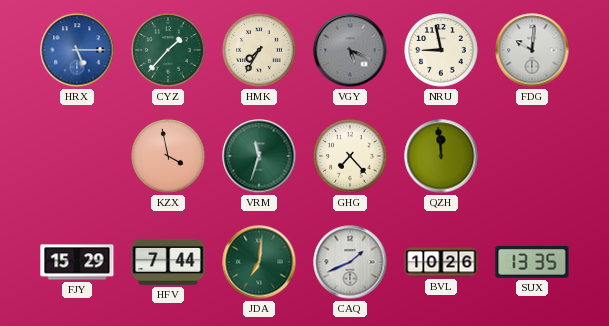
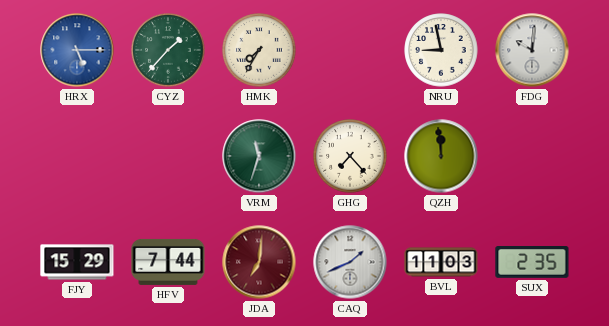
VGY: 5:19 -> none
KZX: 3:58 -> none
JDA dial: green -> burgundy
BVL: 10:26 -> 11:03
SUX: 13:35 -> 2:35
